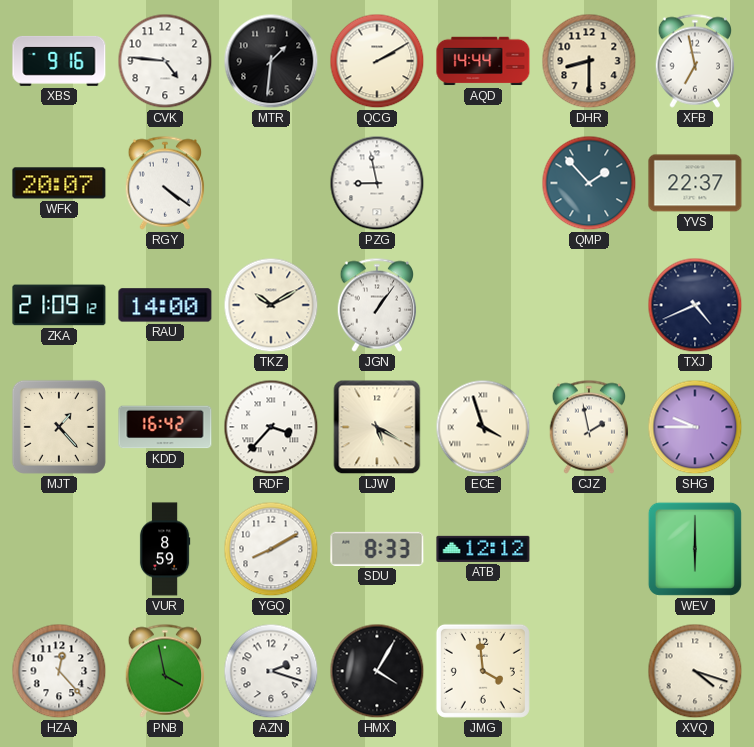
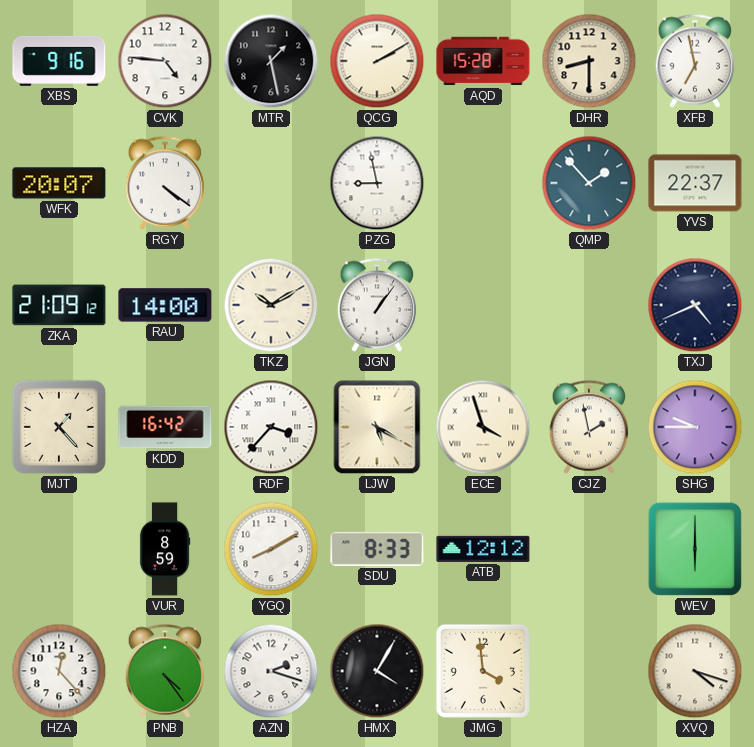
MTR: 1:31 -> 1:28
AQD: 14:44 -> 15:28
PNB: 3:58 -> 4:24
